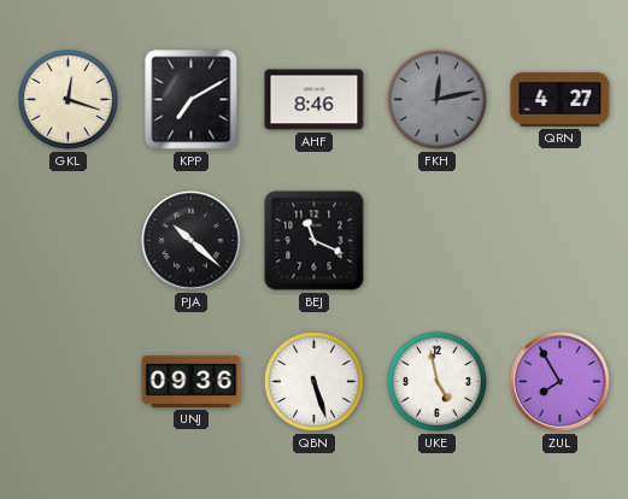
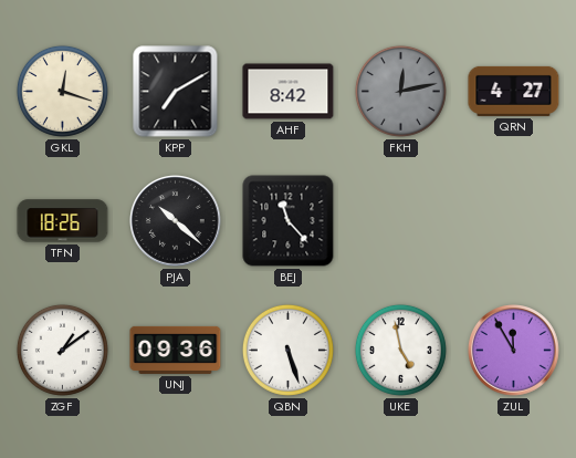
AHF: 8:46 -> 8:42
TFN: none -> 18:26
BEJ: 11:19 -> 11:23
ZGF: none -> 1:09
ZUL: 7:55 -> 11:55
